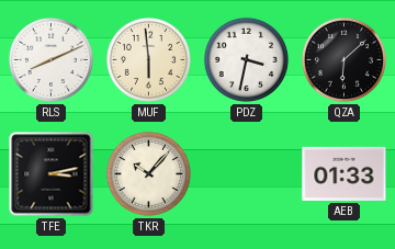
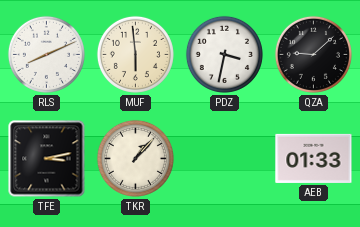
QZA: 6:08 -> 9:08
TKR: 10:07 -> 1:07
